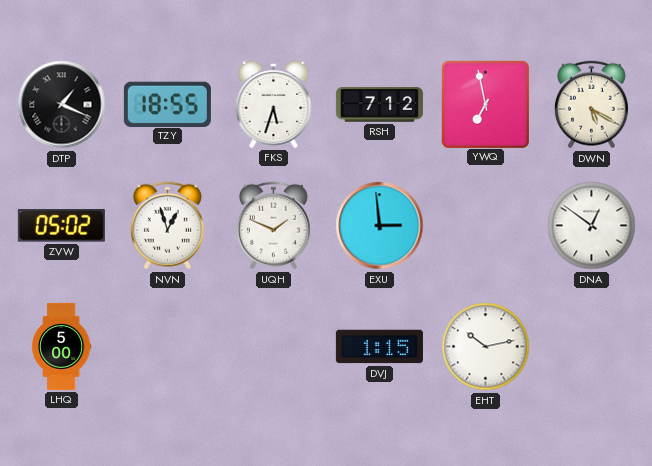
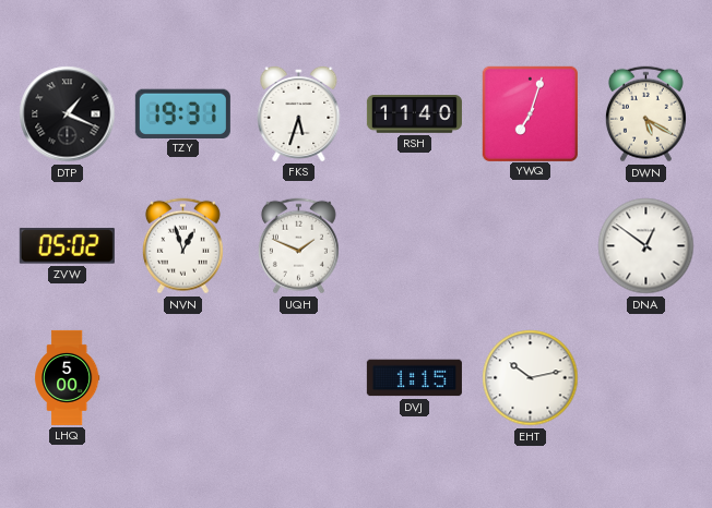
TZY: 18:55 -> 19:31
RSH: 7:12 -> 11:40
YWQ: 6:58 -> 7:03
EXU: 2:59 -> none
